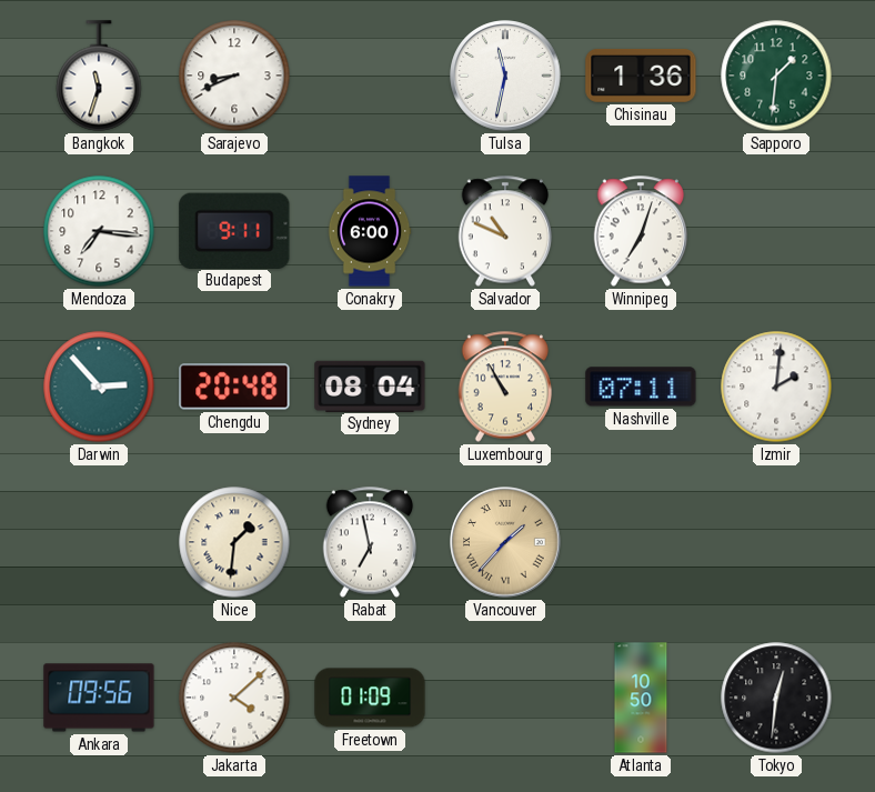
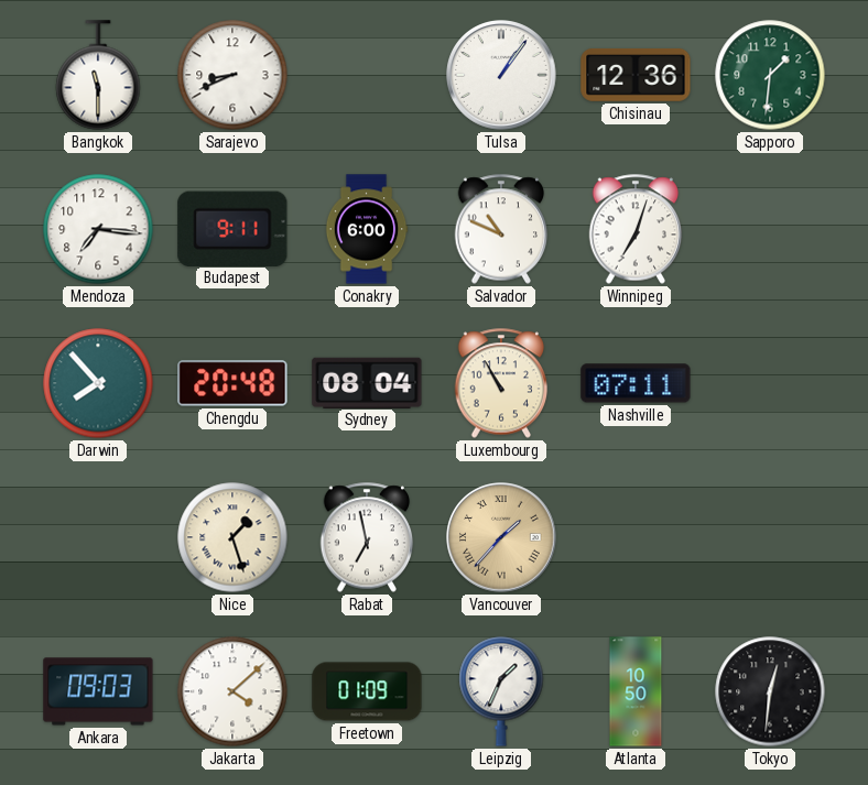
Bangkok: 11:33 -> 11:30
Tulsa: 11:32 -> 1:06
Chisinau: 1:36 -> 12:36
Darwin: 2:53 -> 7:53
Izmir: 2:01 -> none
Nice: 1:31 -> 1:27
Ankara: 09:56 -> 09:03
Leipzig: none -> 1:34
